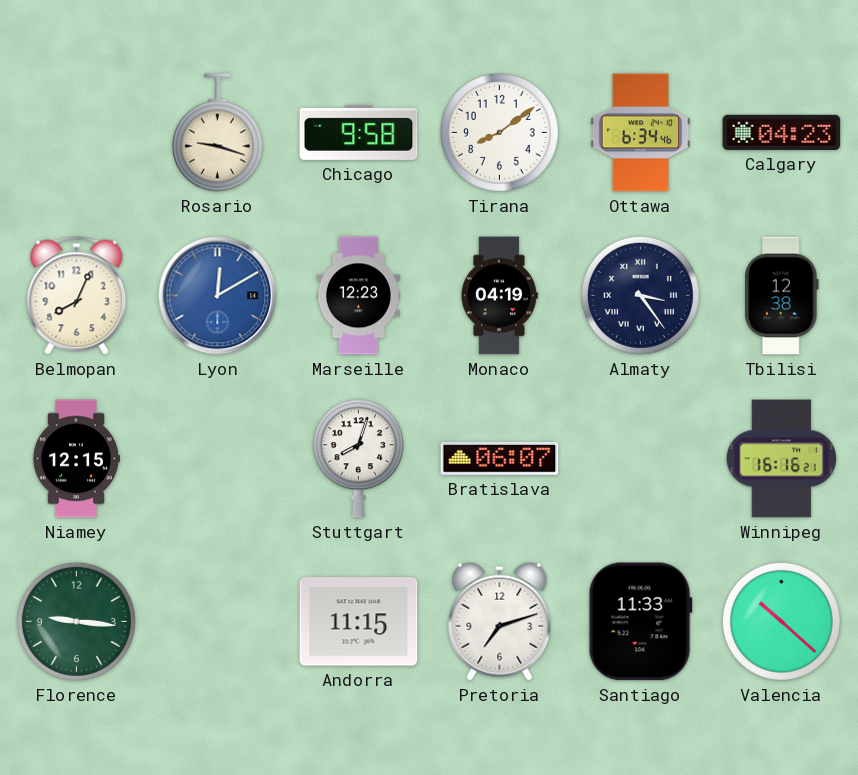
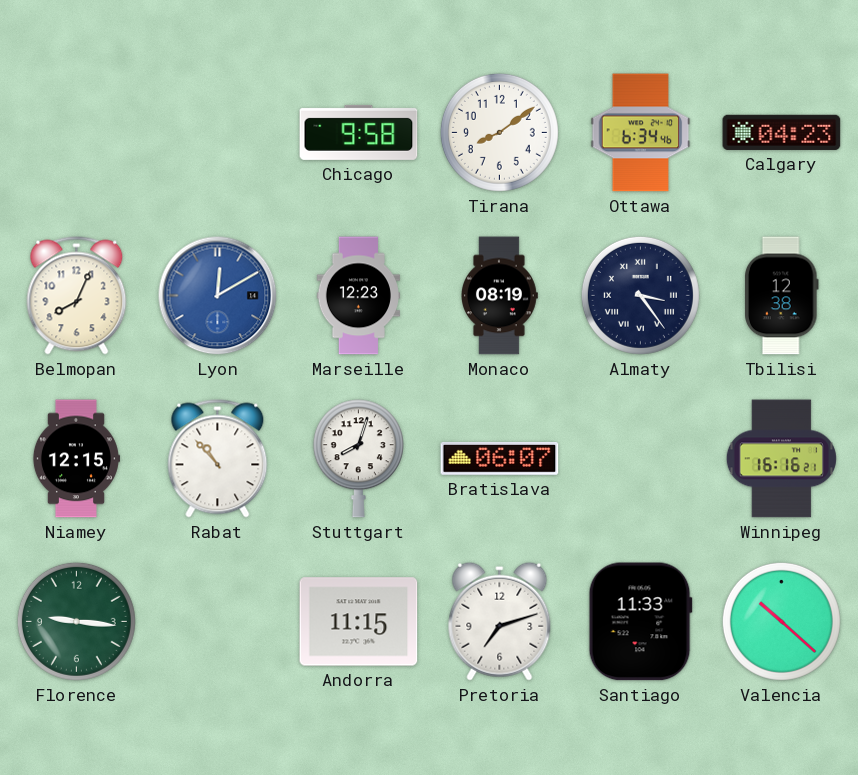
Rosario: 9:18 -> none
Monaco: 04:19 -> 08:19
Rabat: none -> 10:53
